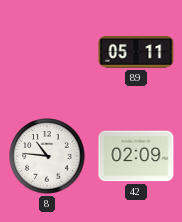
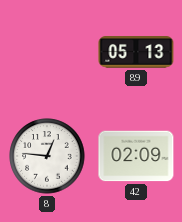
89: 05:11 -> 05:13
8: 10:46 -> 12:46
